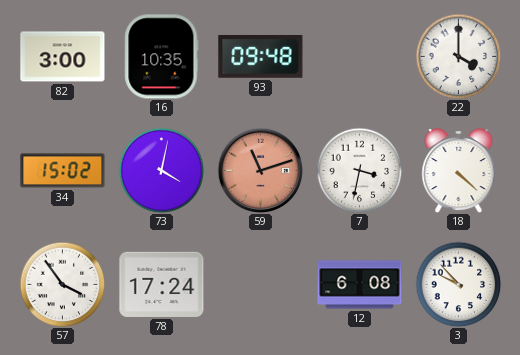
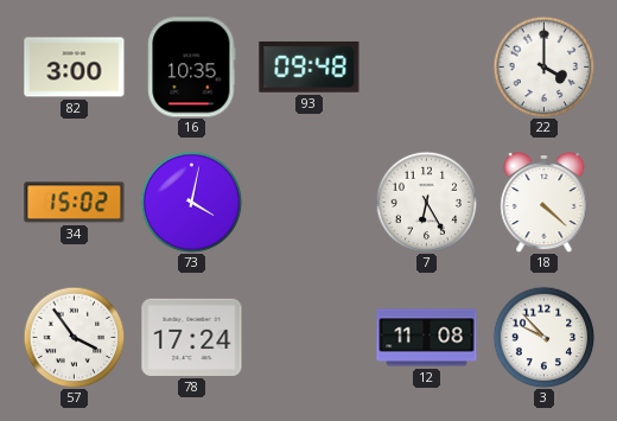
59: 11:12 -> none
7: 3:32 -> 6:25
12: 6:08 -> 11:08
